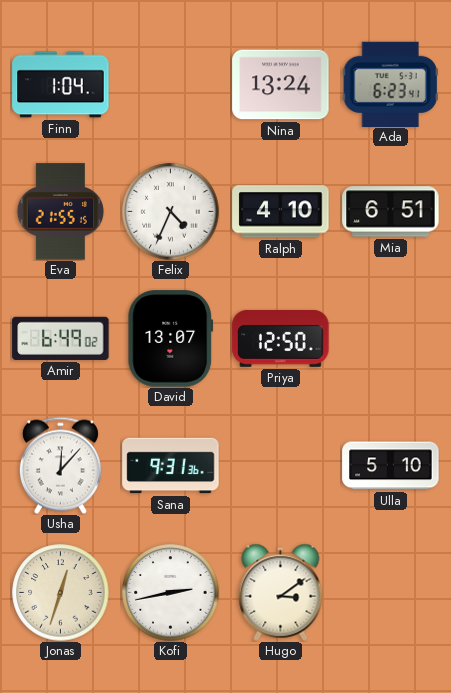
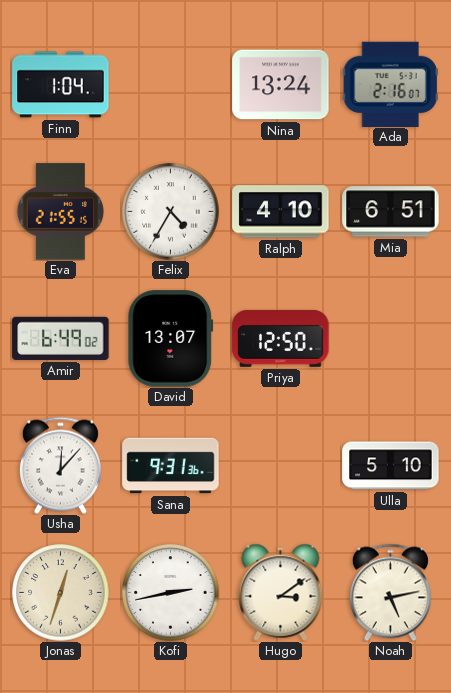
Ada: 6:23 -> 2:16
Felix: 4:34 -> 4:35
Noah: none -> 5:13
